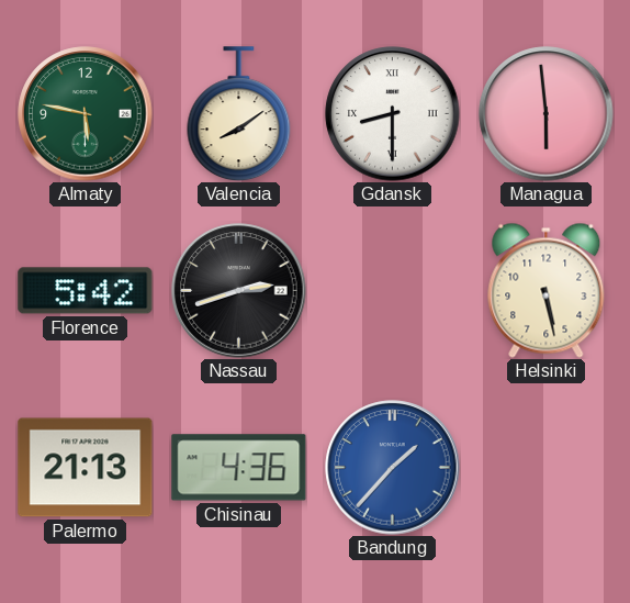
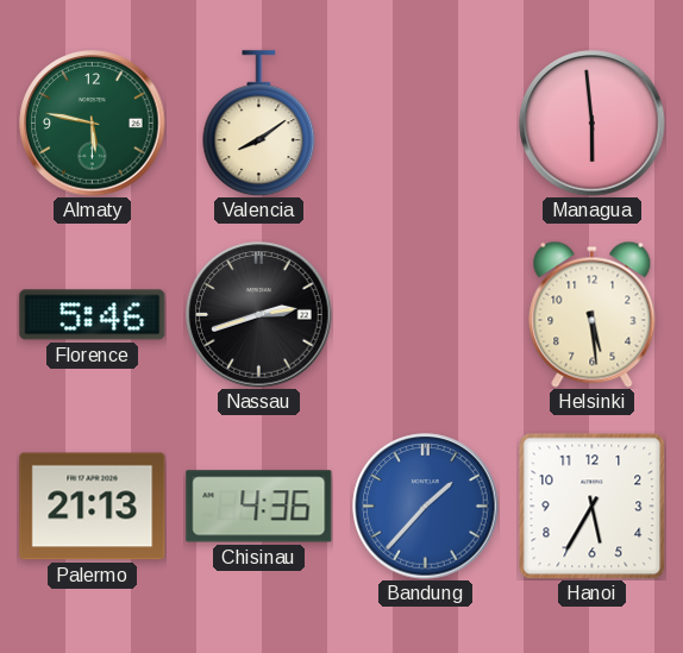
Gdansk: 8:30 -> none
Florence: 5:42 -> 5:46
Helsinki: 5:28 -> 5:29
Hanoi: none -> 5:35
